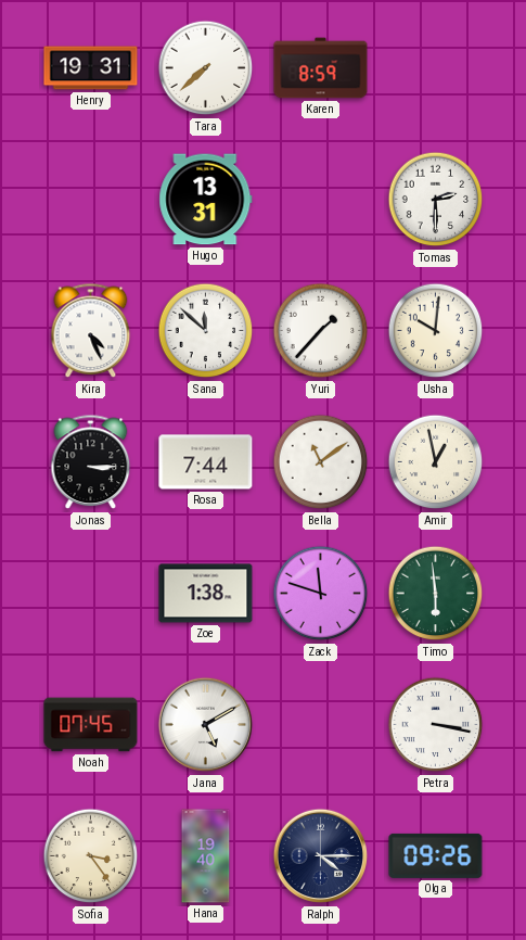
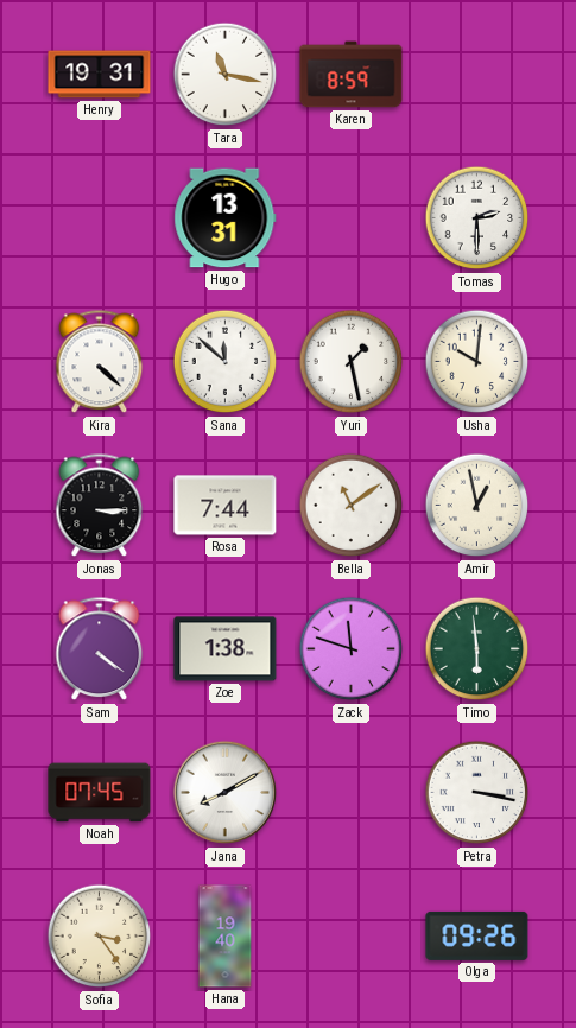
Tara: 7:38 -> 11:17
Kira: 4:26 -> 4:22
Yuri: 1:37 -> 1:28
Sam: none -> 4:21
Jana: 5:10 -> 8:10
Ralph: 4:15 -> none
